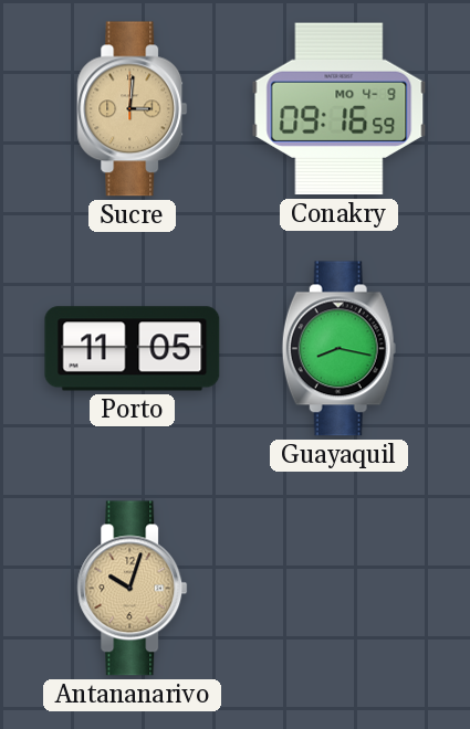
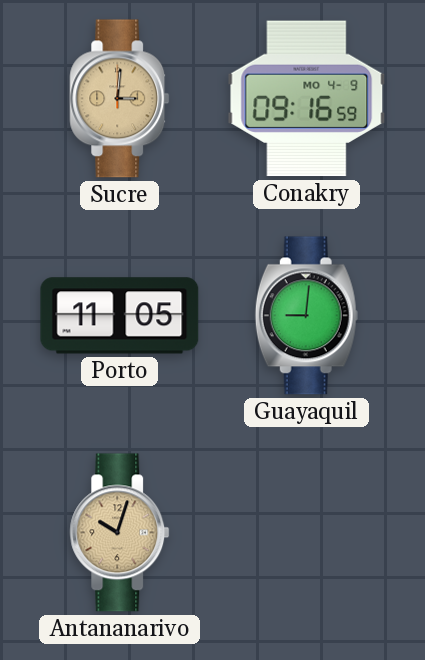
Guayaquil: 8:17 -> 9:01
